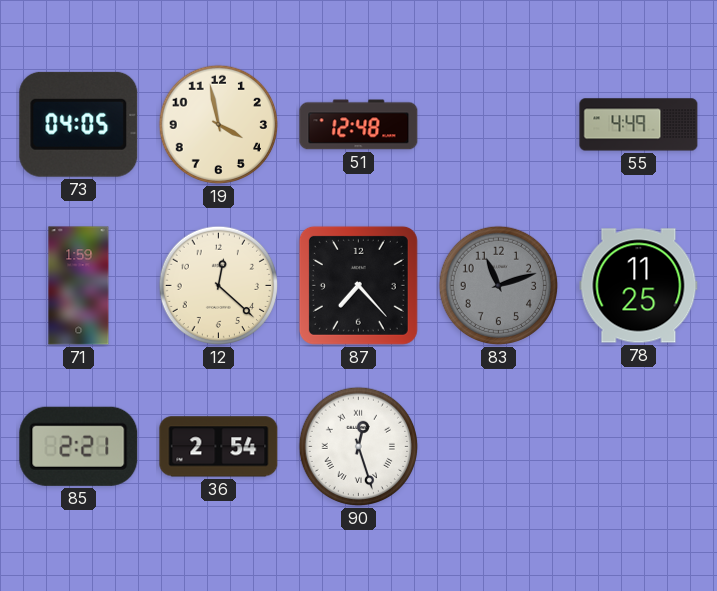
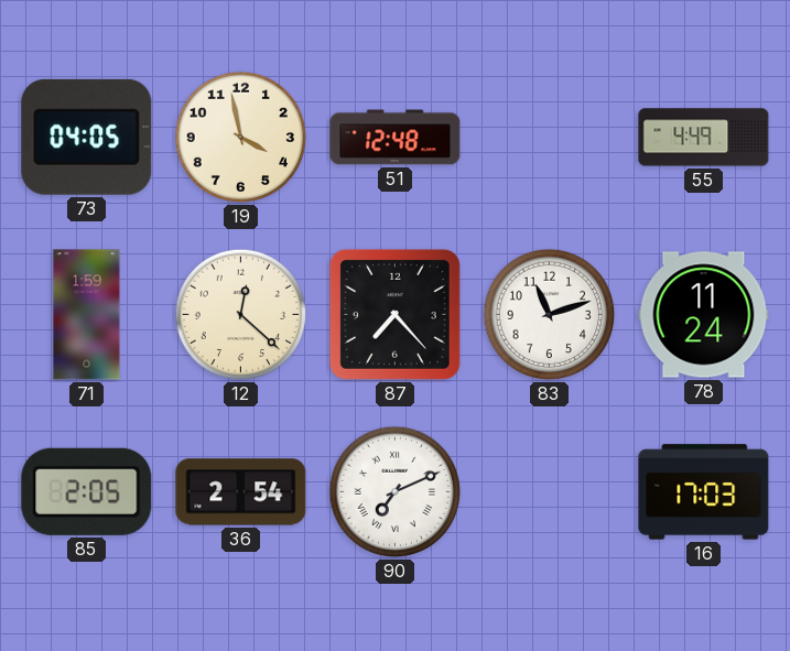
83 dial: grey -> white
78: 11:25 -> 11:24
85: 2:21 -> 2:05
90: 12:27 -> 7:11
16: none -> 17:03
